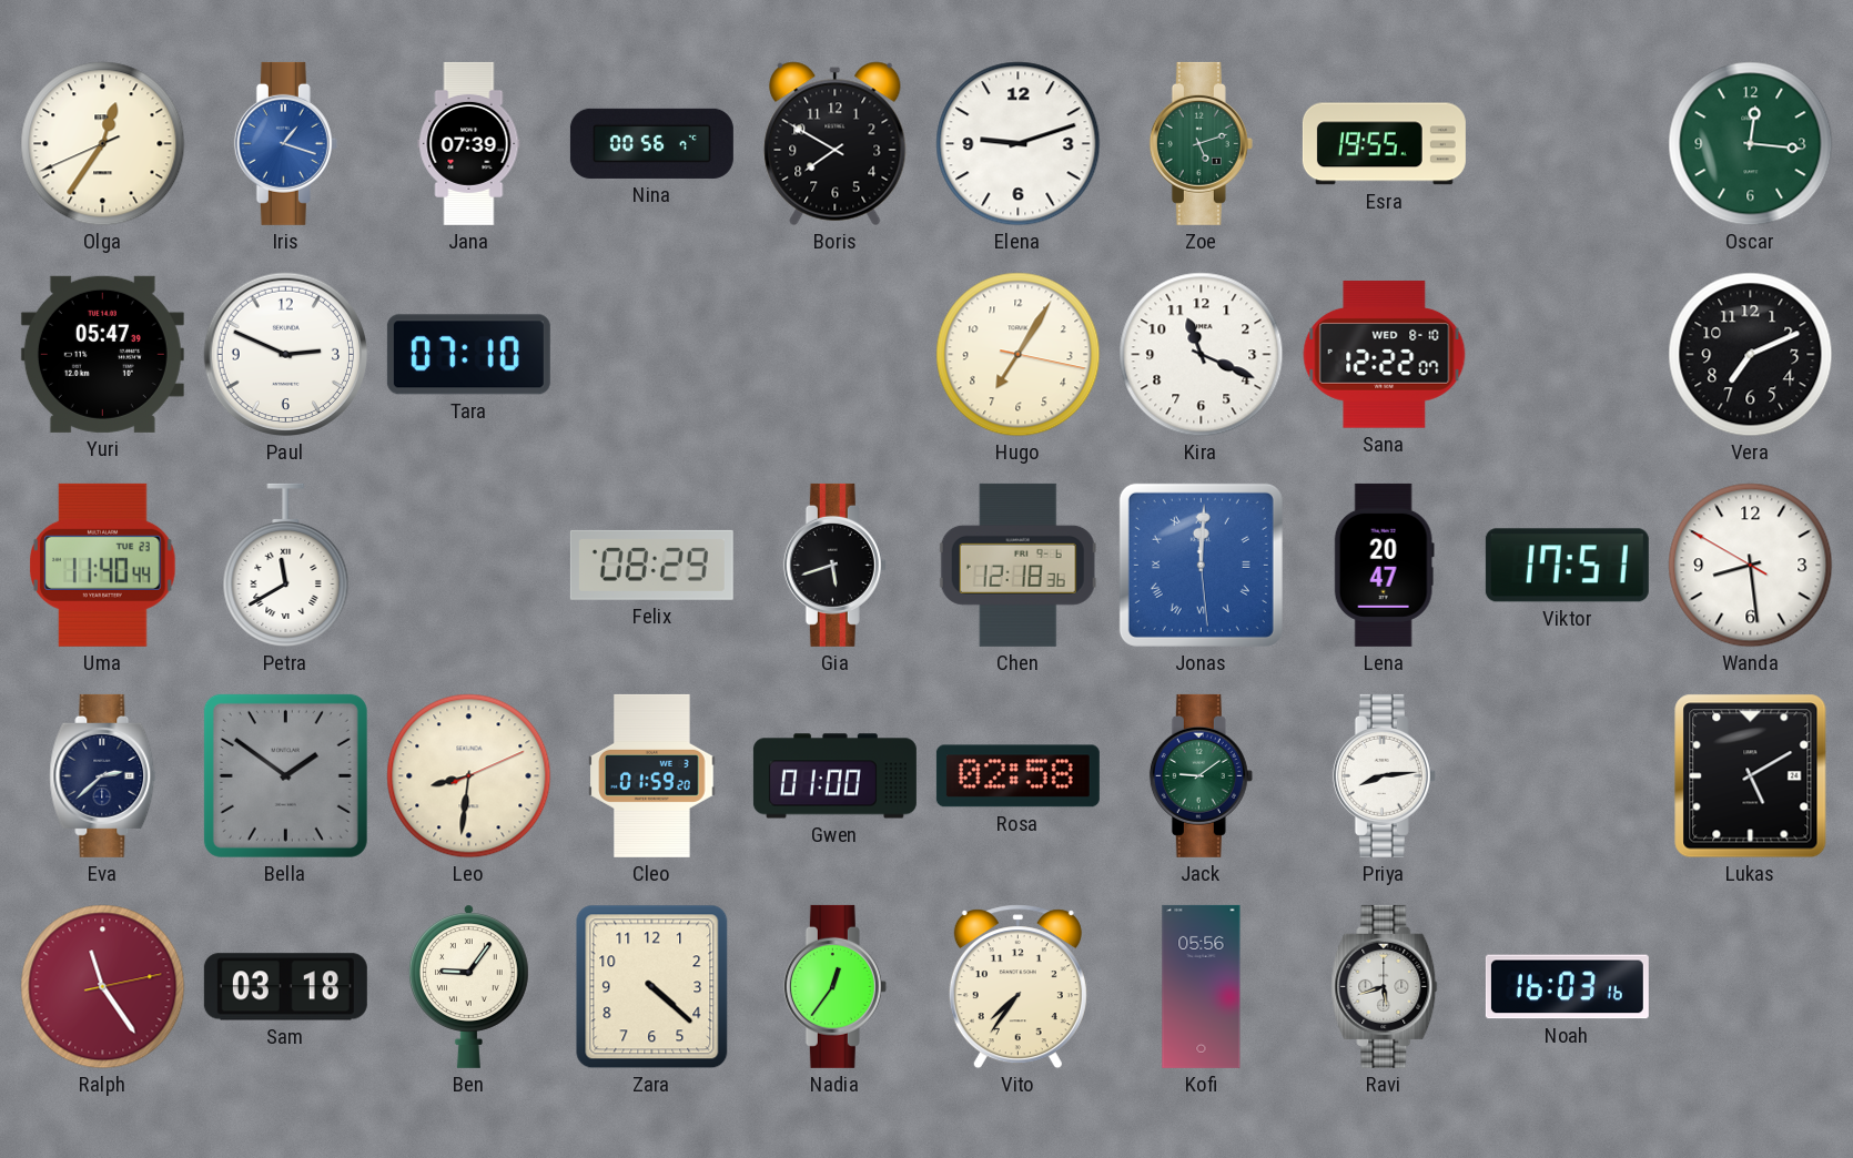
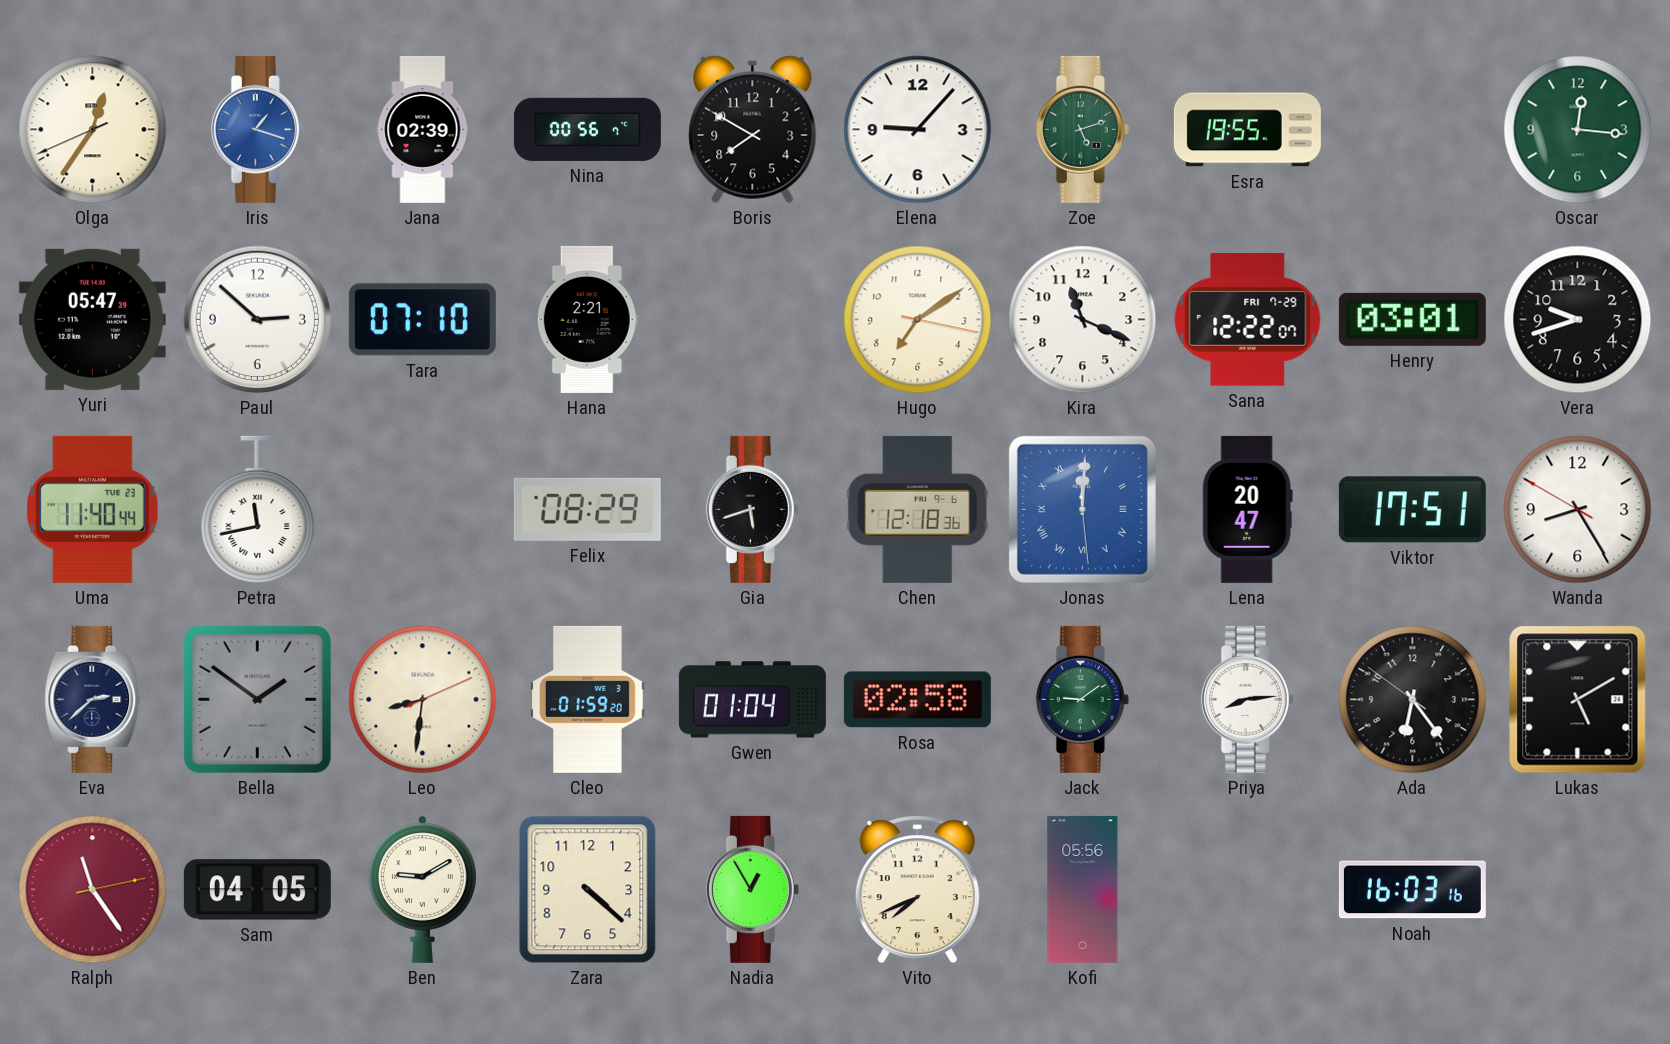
Jana: 07:39 -> 02:39
Elena: 9:12 -> 9:07
Paul: 2:49 -> 2:52
Hana: none -> 2:21
Hugo: 7:05 -> 7:09
Sana date: WED 8-10 -> FRI 7-29
Henry: none -> 03:01
Vera: 7:11 -> 9:42
Petra: 11:40 -> 11:43
Wanda: 8:28 -> 8:24
Gwen: 01:00 -> 01:04
Ada: none -> 6:23
Sam: 03:18 -> 04:05
Ben: 9:06 -> 9:10
Nadia: 12:36 -> 12:55
Vito: 7:36 -> 7:41
Ravi: 5:42 -> none
